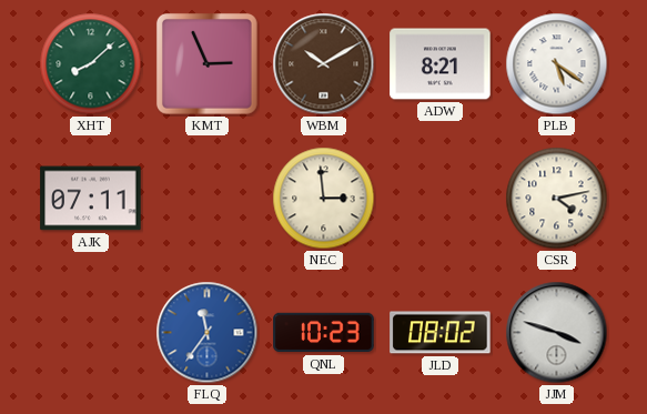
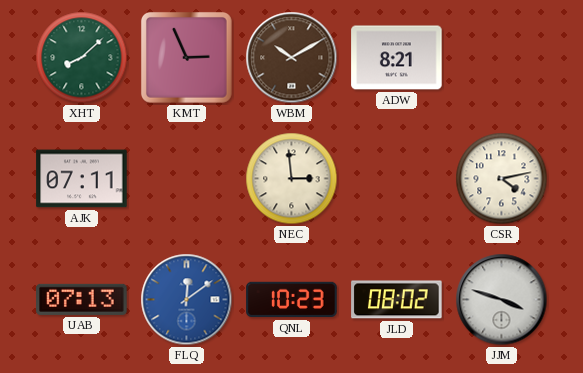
PLB: 5:21 -> none
UAB: none -> 07:13
FLQ: 11:36 -> 12:09
